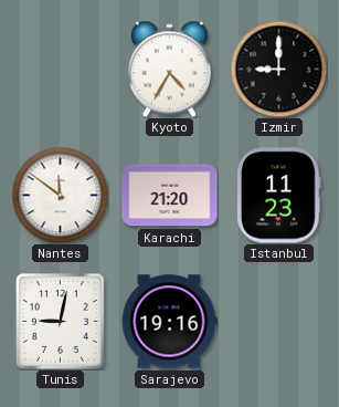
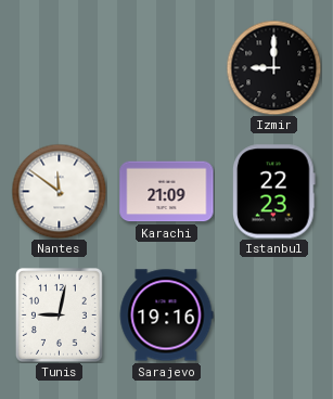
Kyoto: 4:35 -> none
Karachi: 21:20 -> 21:09
Istanbul: 11:23 -> 22:23
